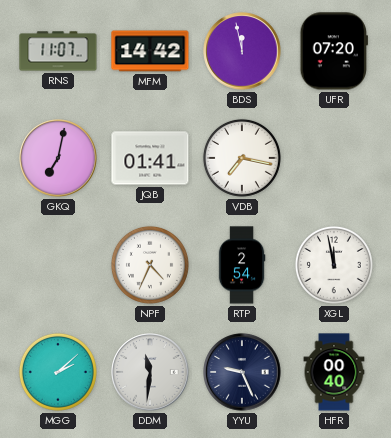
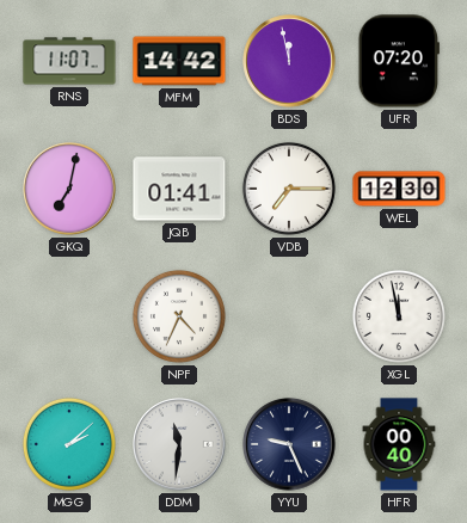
VDB: 7:17 -> 7:15
WEL: none -> 12:30
RTP: 2:54 -> none
